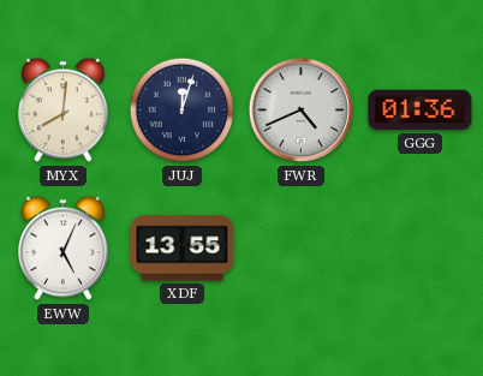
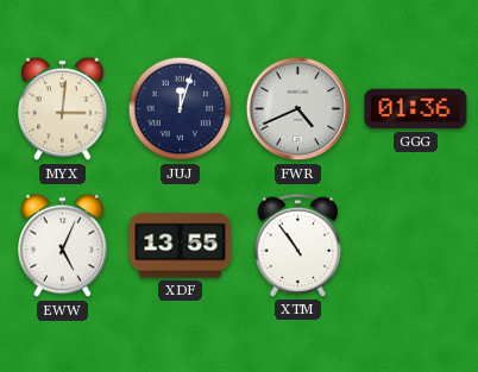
MYX: 8:01 -> 3:01
XTM: none -> 10:54
